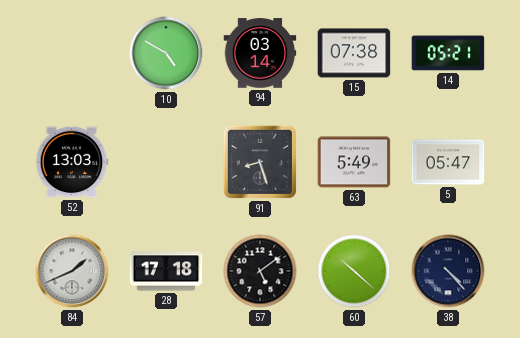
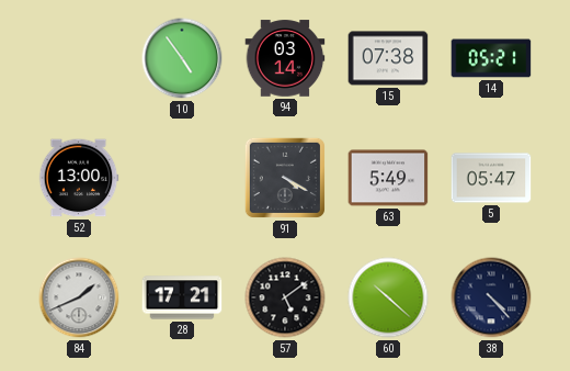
10: 4:50 -> 4:54
52: 13:03 -> 13:00
91: 8:27 -> 4:20
28: 17:18 -> 17:21
